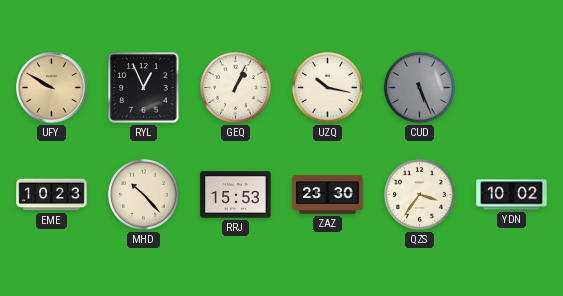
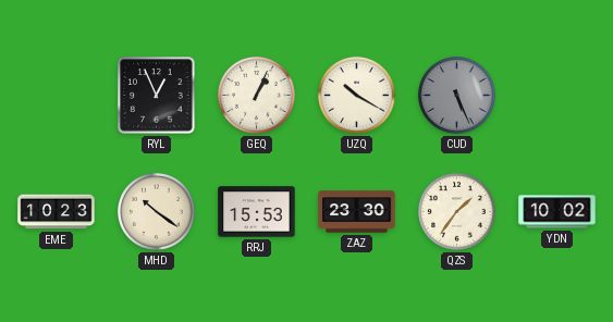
UFY: 9:50 -> none
UZQ: 10:17 -> 10:20
MHD: 10:23 -> 10:21
QZS: 3:36 -> 1:36
